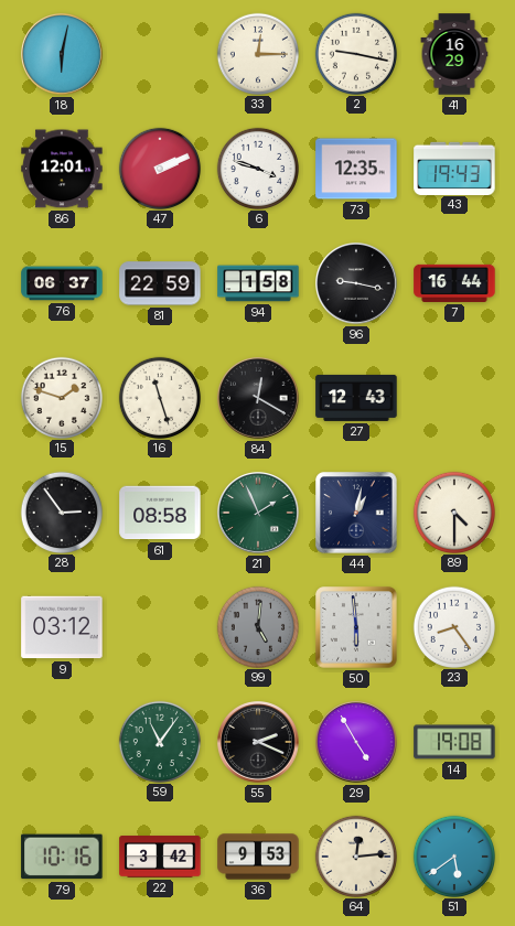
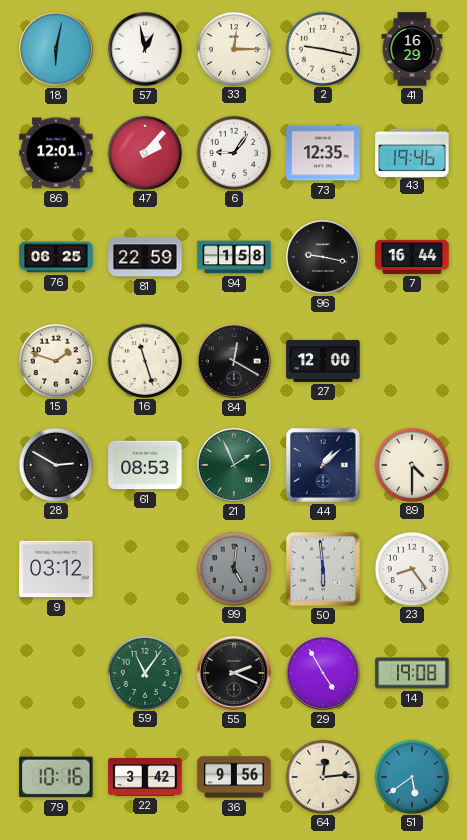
57: none -> 12:58
47: 2:11 -> 2:07
6: 3:48 -> 9:06
43: 19:43 -> 19:46
76: 06:37 -> 06:25
27: 12:43 -> 12:00
28: 2:54 -> 2:50
61: 08:58 -> 08:53
44: 1:02 -> 1:08
36: 9:53 -> 9:56
